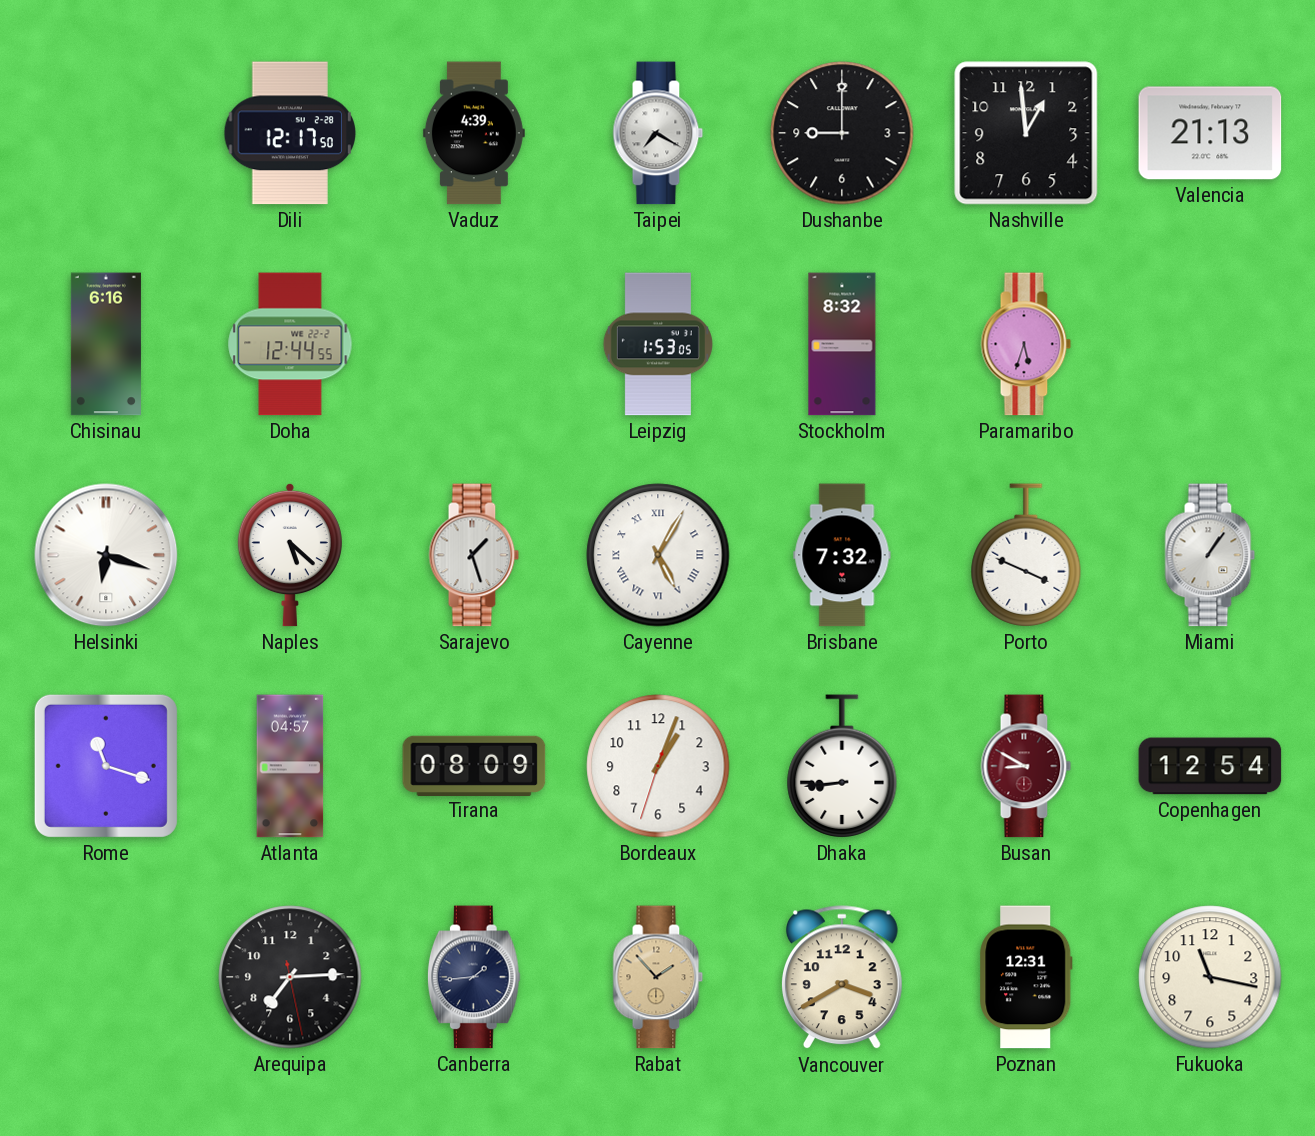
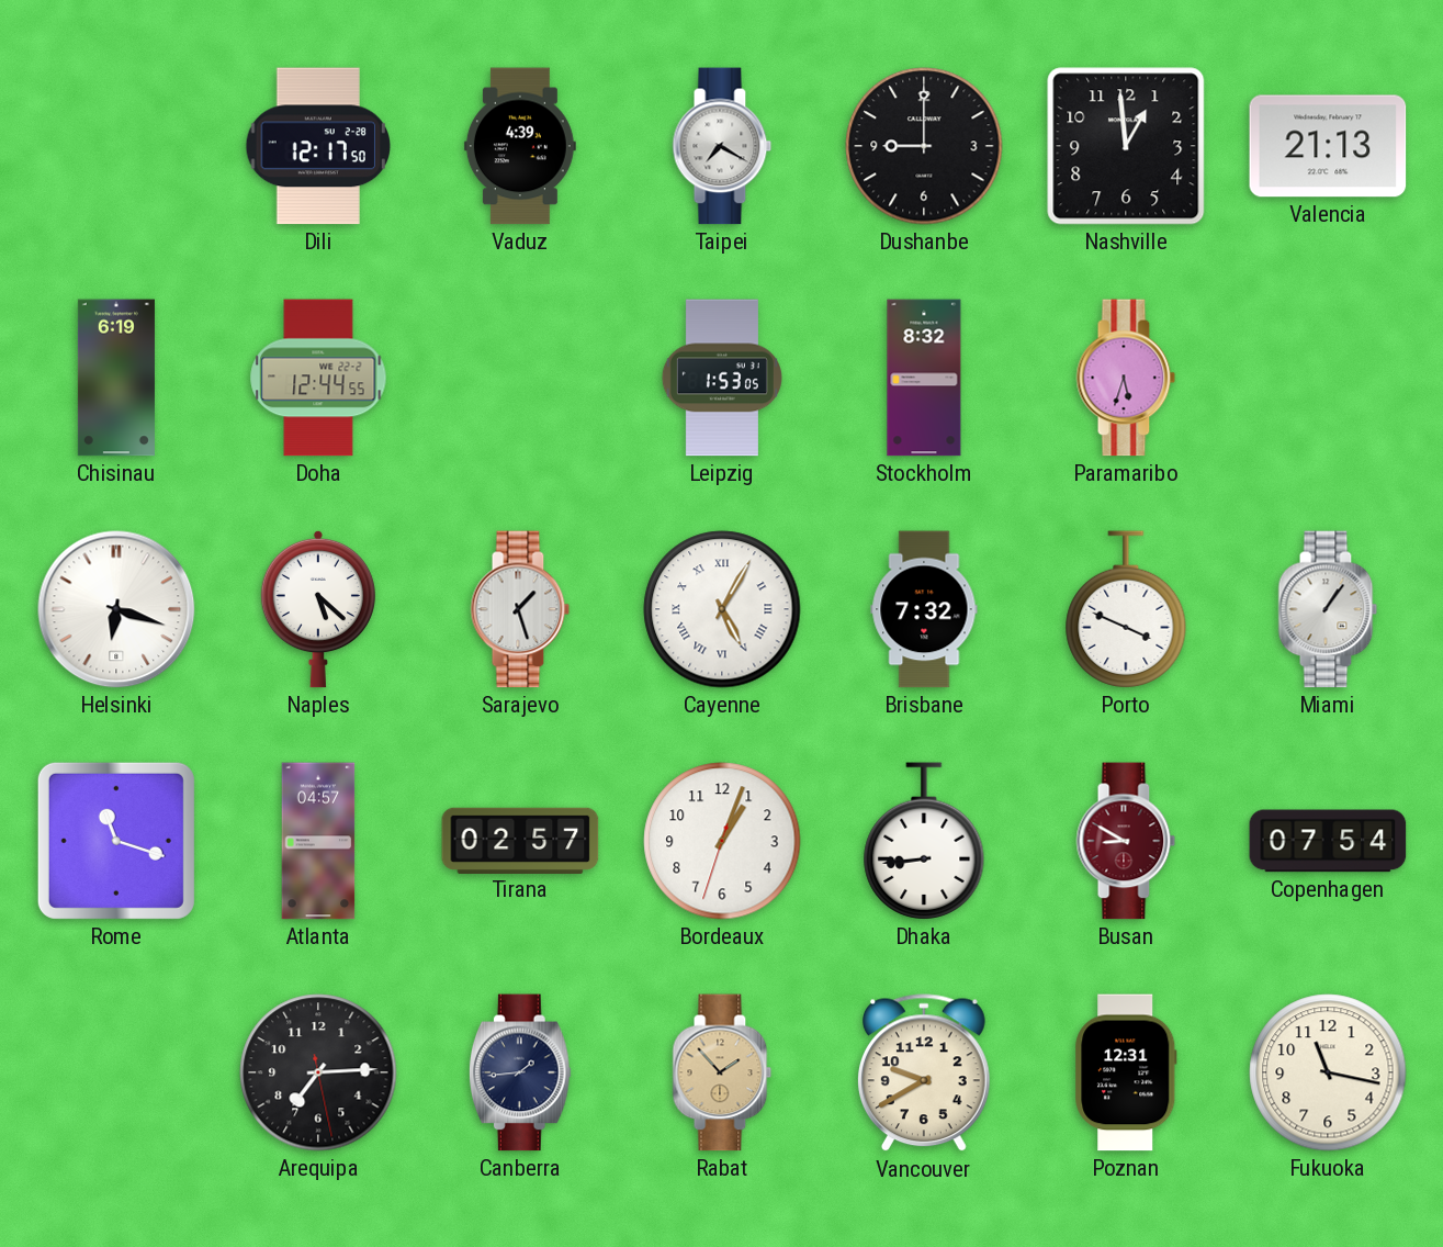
Chisinau: 6:16 -> 6:19
Tirana: 08:09 -> 02:57
Copenhagen: 12:54 -> 07:54
Vancouver: 3:40 -> 9:40
